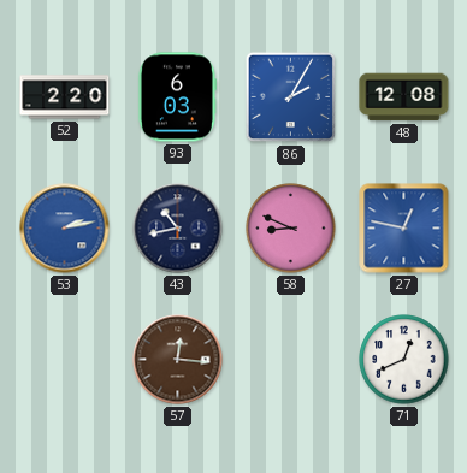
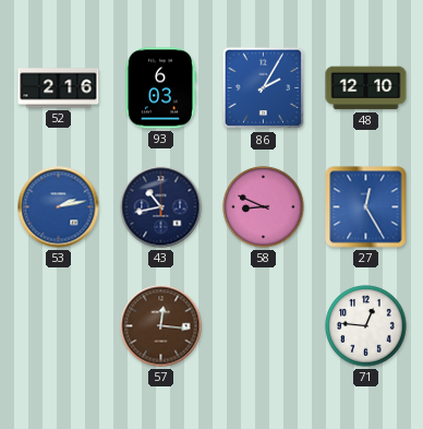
52: 2:20 -> 2:16
48: 12:08 -> 12:10
27: 12:47 -> 12:25
71: 12:41 -> 12:46
